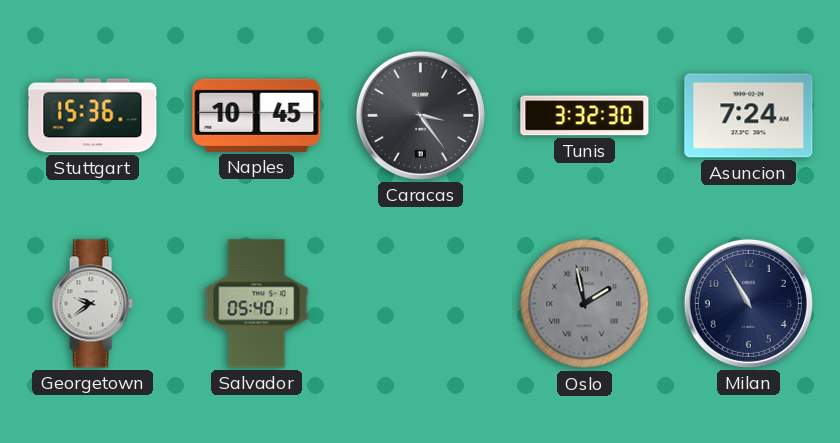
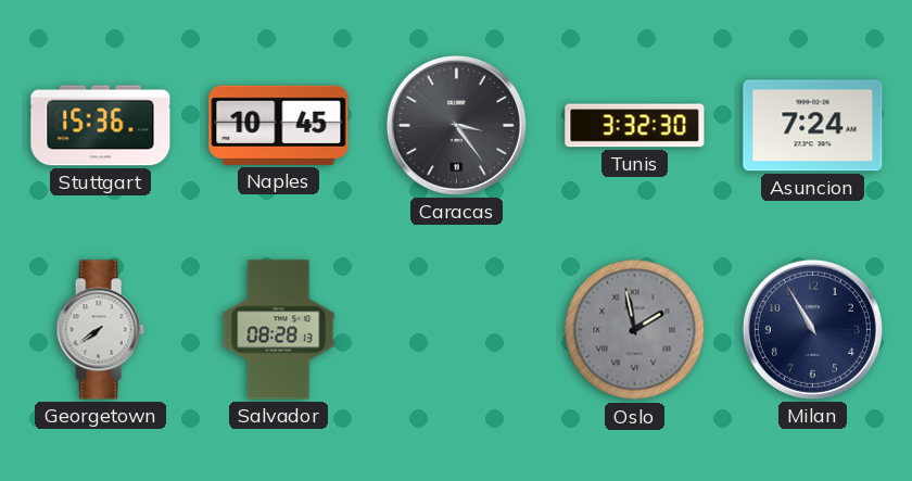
Georgetown: 9:39 -> 7:39
Salvador: 05:40 -> 08:28
